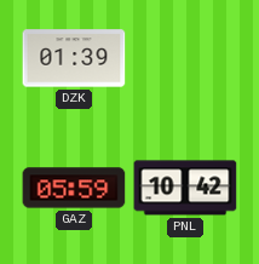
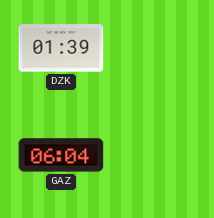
GAZ: 05:59 -> 06:04
PNL: 10:42 -> none
